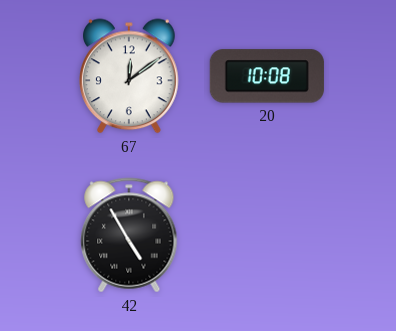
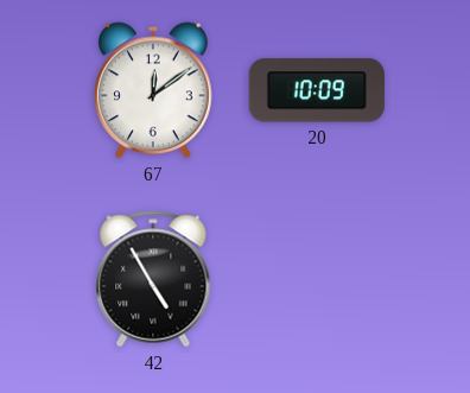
20: 10:08 -> 10:09
